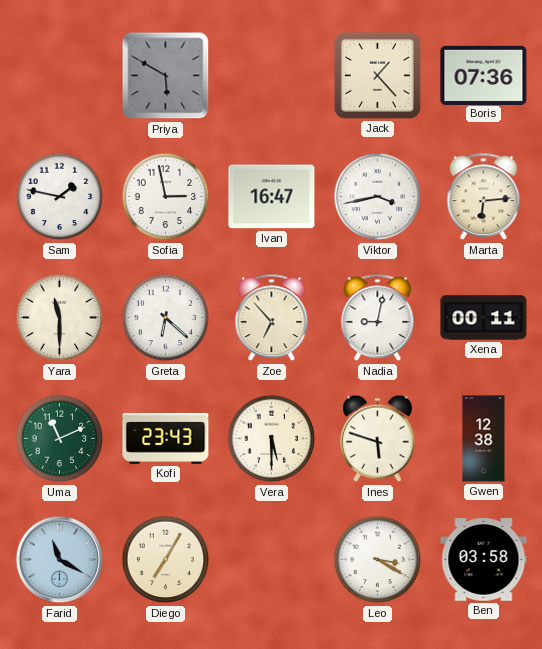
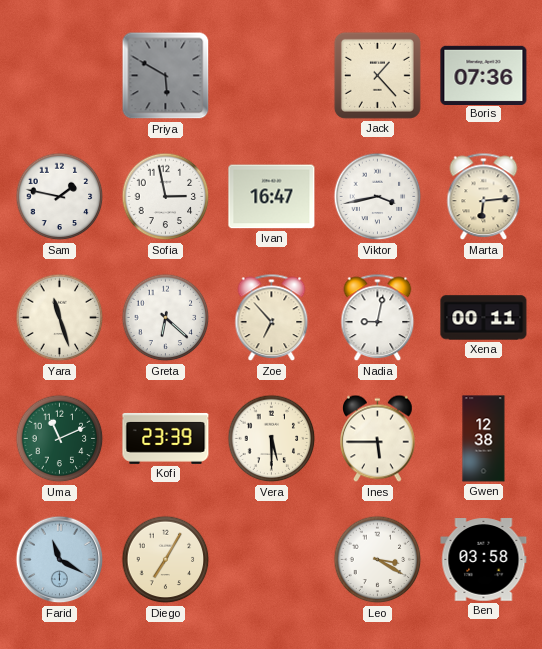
Yara: 11:30 -> 11:27
Kofi: 23:43 -> 23:39
Ines: 5:48 -> 5:45
